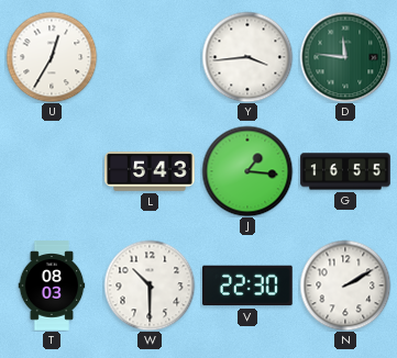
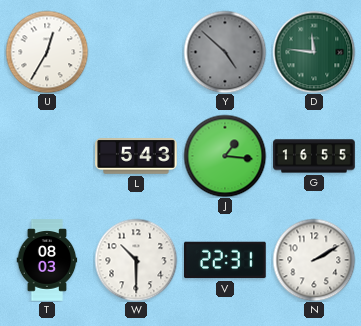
Y: 3:44 -> 4:52
Y dial: white -> grey
V: 22:30 -> 22:31
